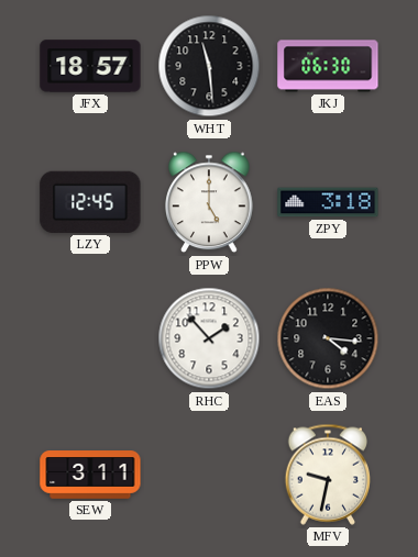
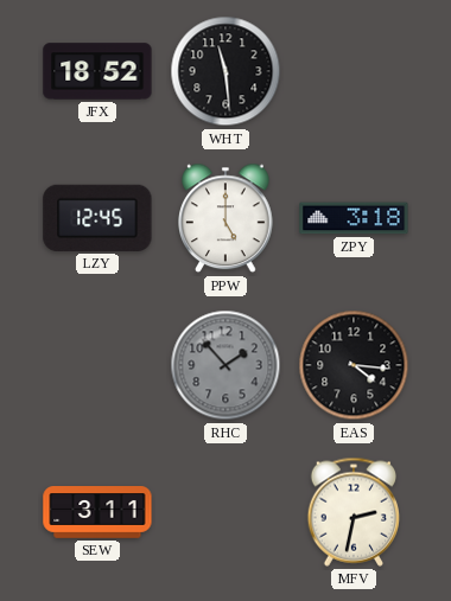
JFX: 18:57 -> 18:52
JKJ: 06:30 -> none
RHC dial: white -> grey
MFV: 9:32 -> 2:32
